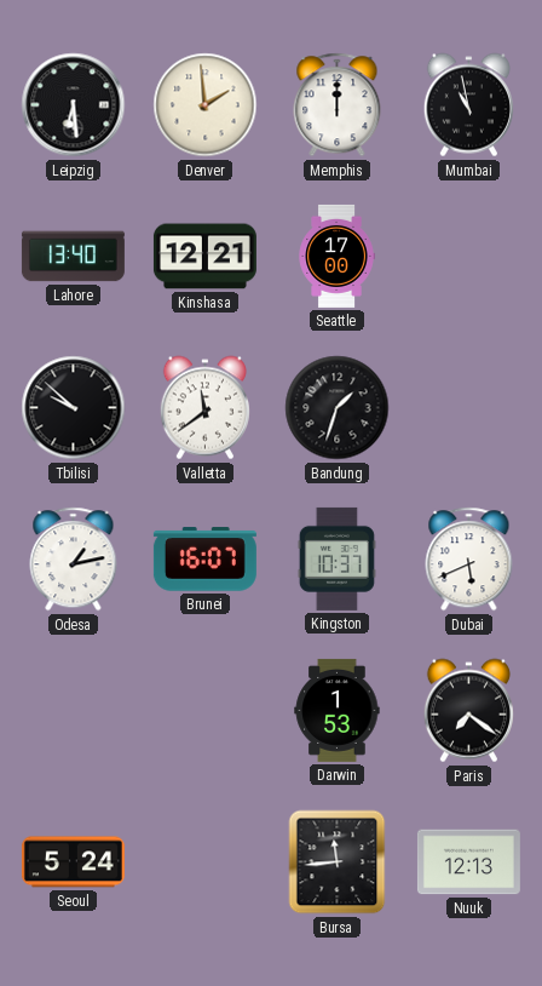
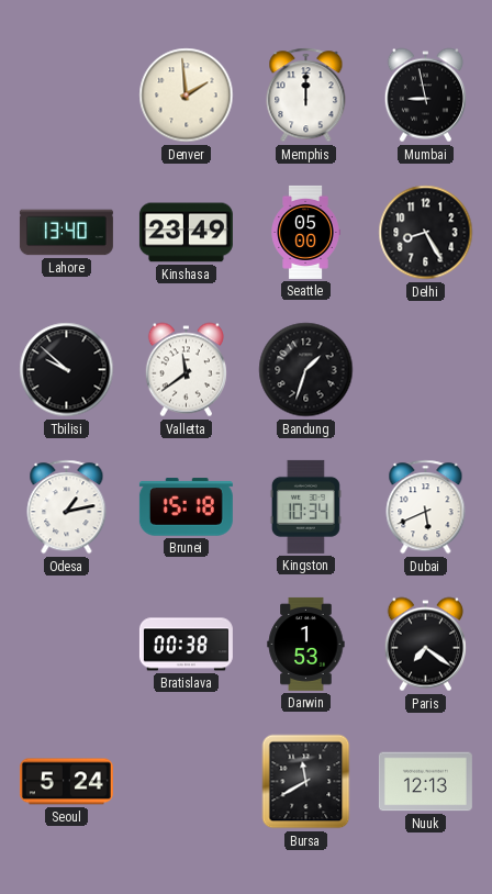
Leipzig: 6:29 -> none
Mumbai: 10:58 -> 8:58
Kinshasa: 12:21 -> 23:49
Seattle: 17:00 -> 05:00
Delhi: none -> 8:25
Brunei: 16:07 -> 15:18
Kingston: 10:37 -> 10:34
Bratislava: none -> 00:38
Bursa: 11:44 -> 11:40
